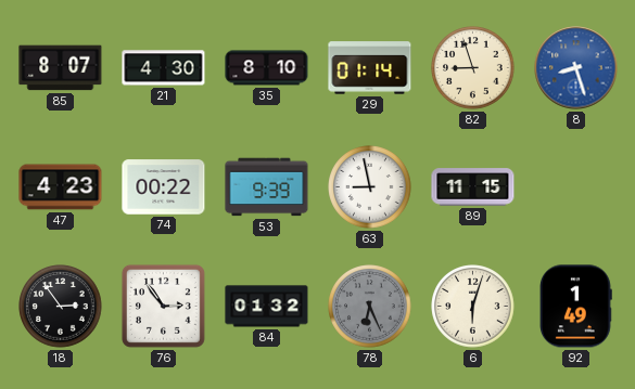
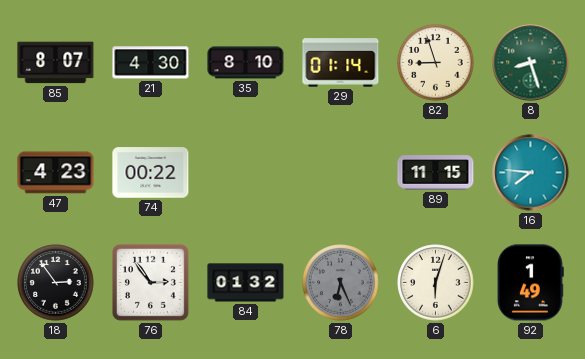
8 dial: blue -> green
53: 9:39 -> none
63: 8:58 -> none
16: none -> 7:46
